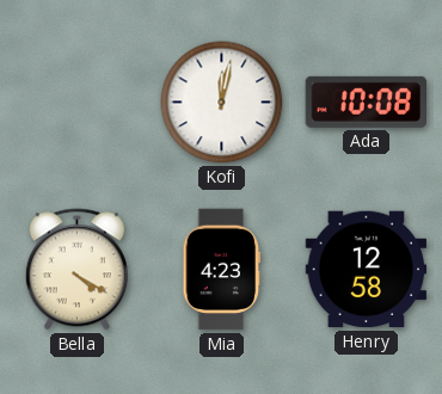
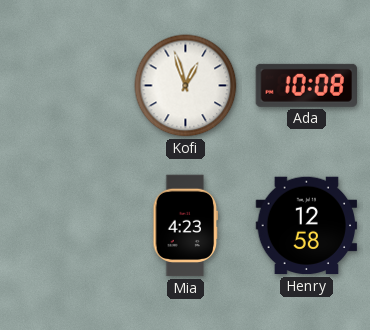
Kofi: 12:02 -> 12:57
Bella: 4:20 -> none
